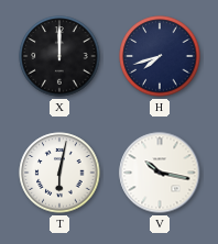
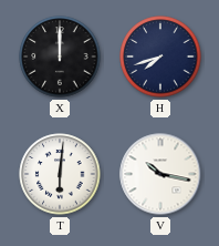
T: 6:02 -> 6:01
